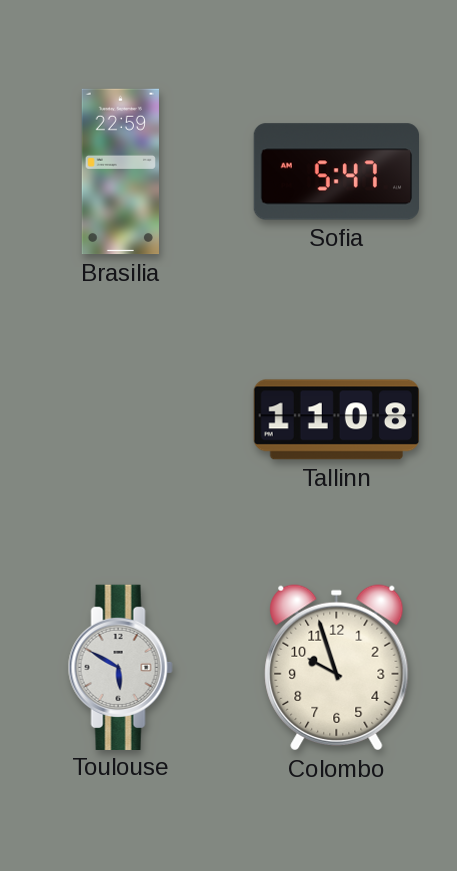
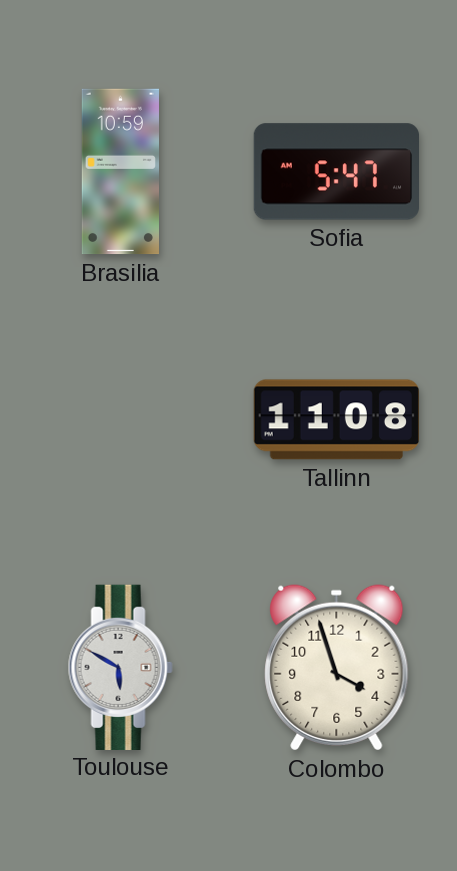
Brasilia: 22:59 -> 10:59
Colombo: 9:57 -> 3:57
